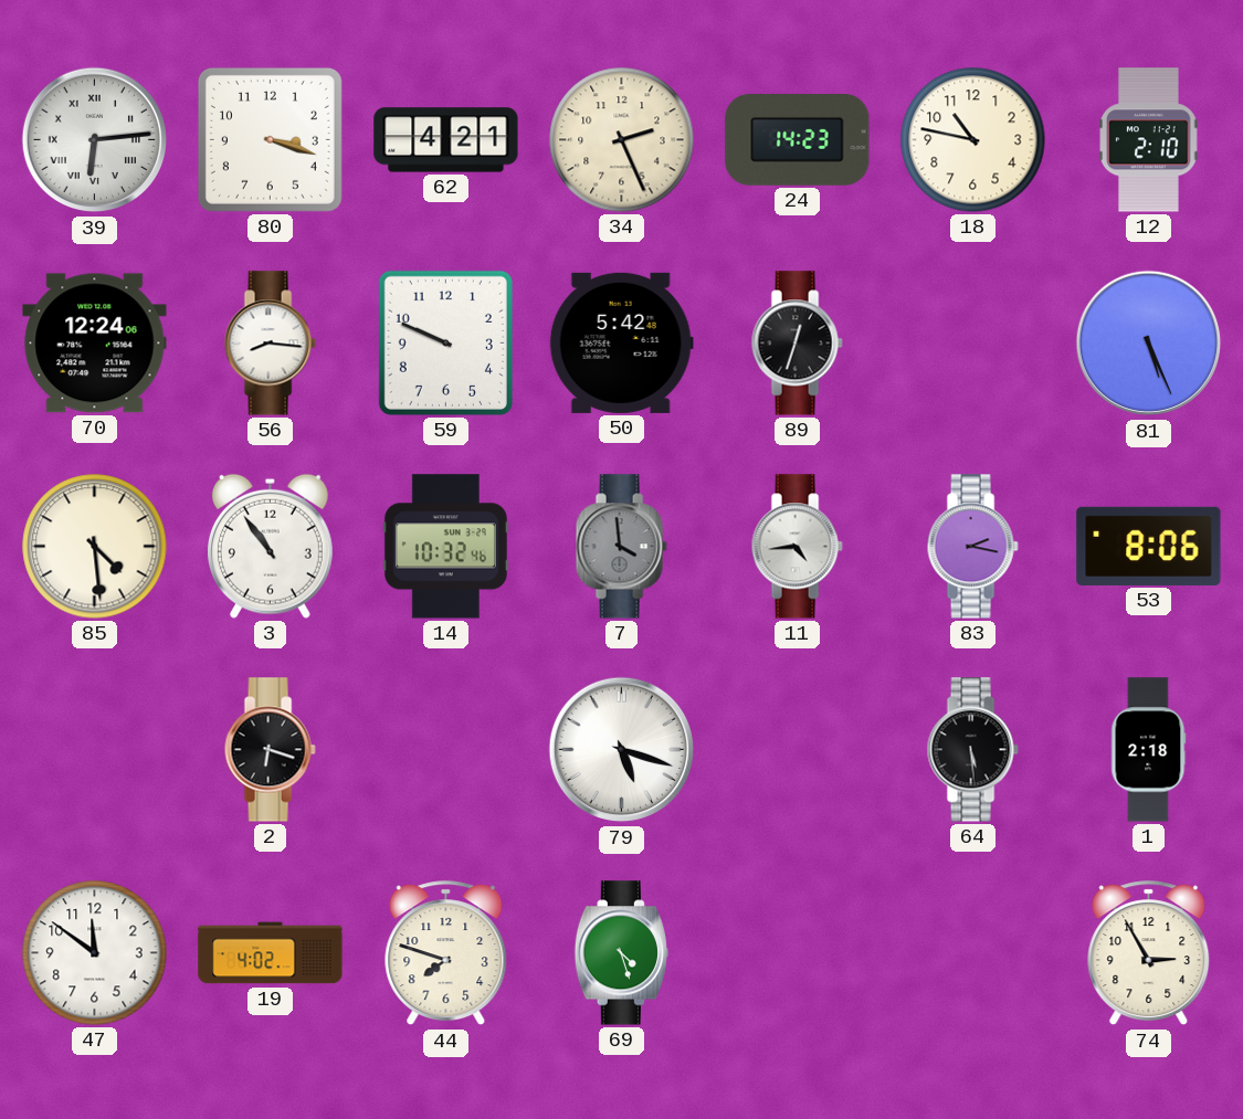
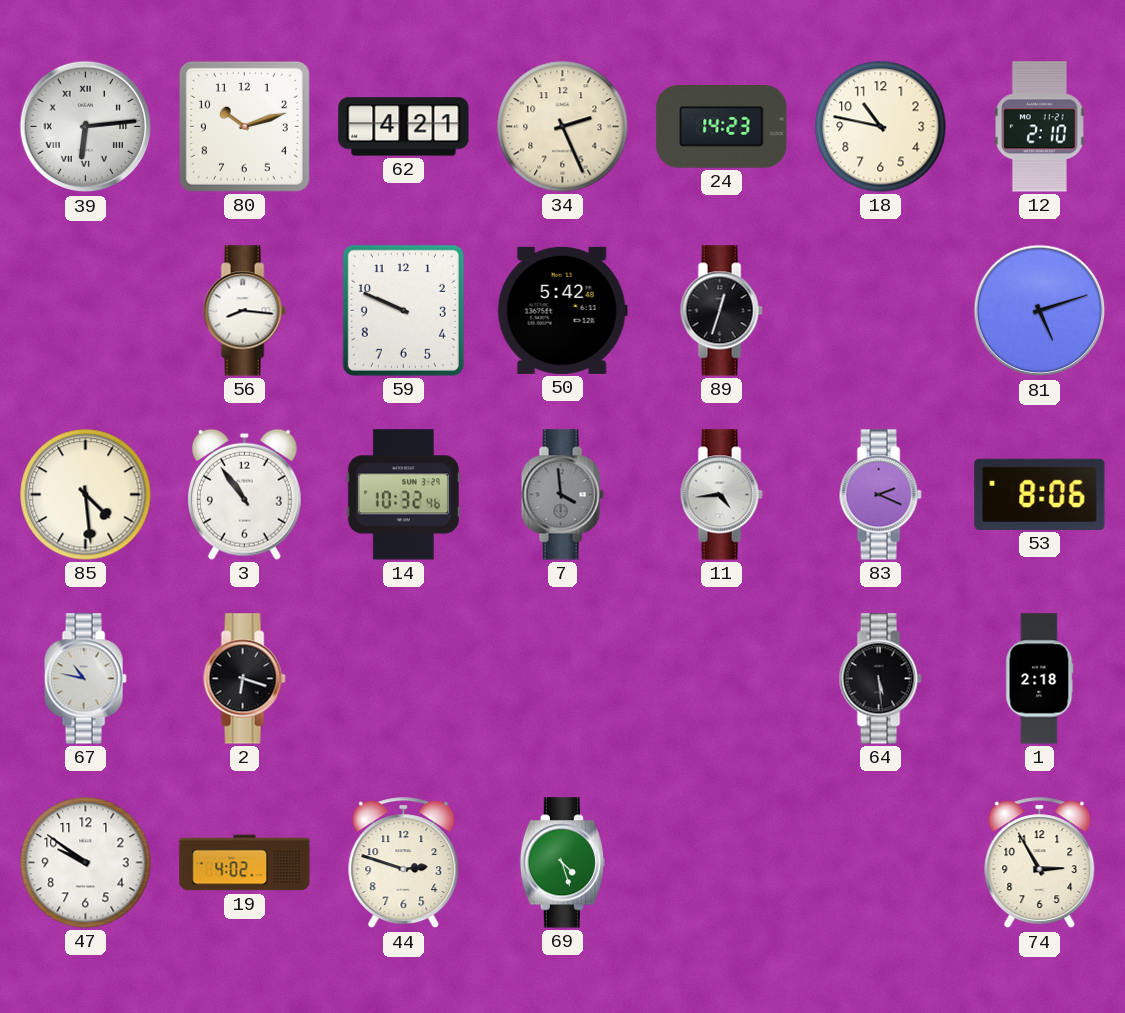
80: 3:18 -> 10:12
70: 12:24 -> none
81: 5:26 -> 5:12
83: 2:17 -> 2:19
67: none -> 10:47
79: 5:18 -> none
47: 11:51 -> 9:51
44: 7:48 -> 2:48
